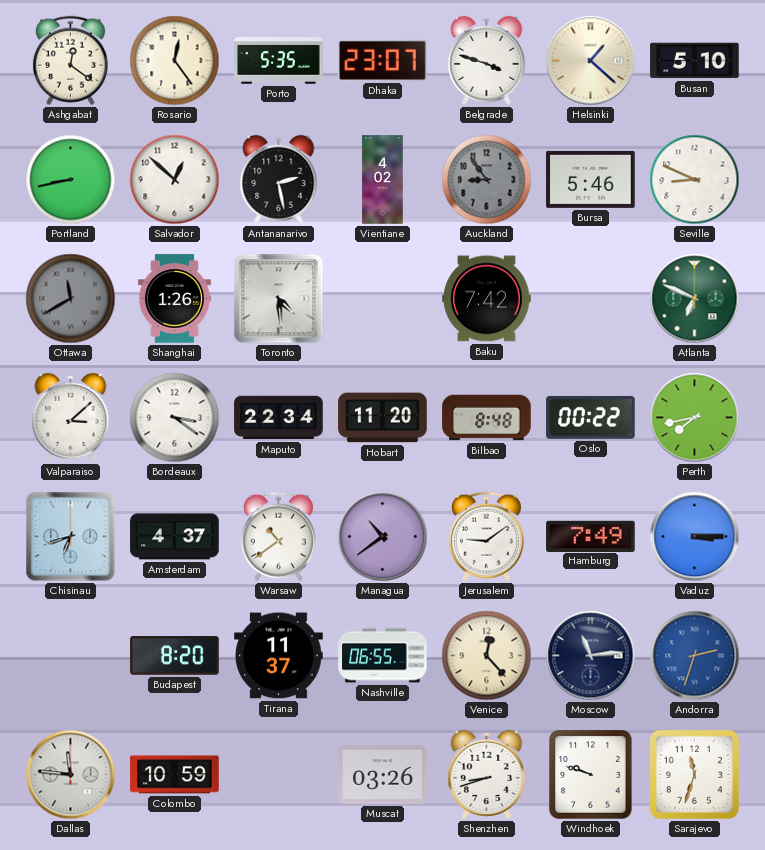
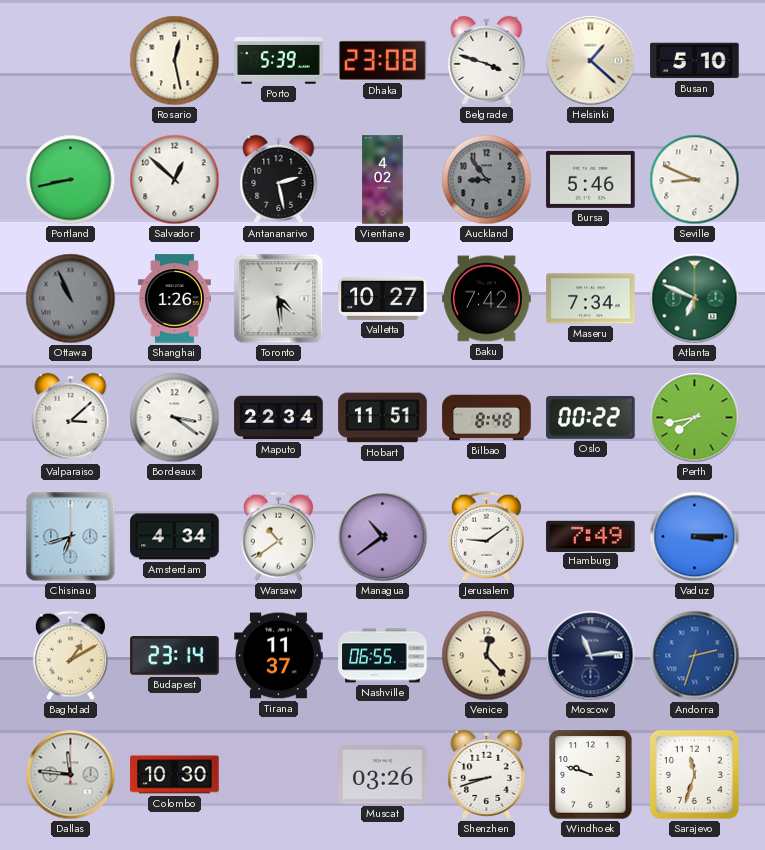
Ashgabat: 12:21 -> none
Rosario: 12:24 -> 12:28
Porto: 5:35 -> 5:39
Dhaka: 23:07 -> 23:08
Ottawa: 11:40 -> 10:56
Valletta: none -> 10:27
Maseru: none -> 7:34
Hobart: 11:20 -> 11:51
Amsterdam: 4:37 -> 4:34
Baghdad: none -> 1:10
Budapest: 8:20 -> 23:14
Colombo: 10:59 -> 10:30
